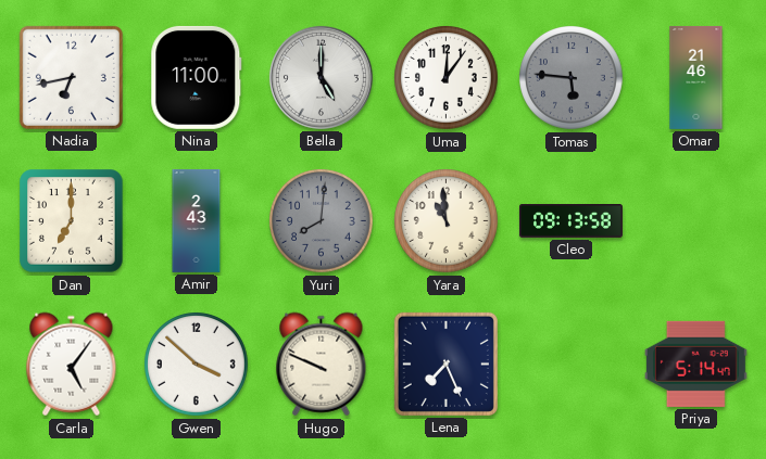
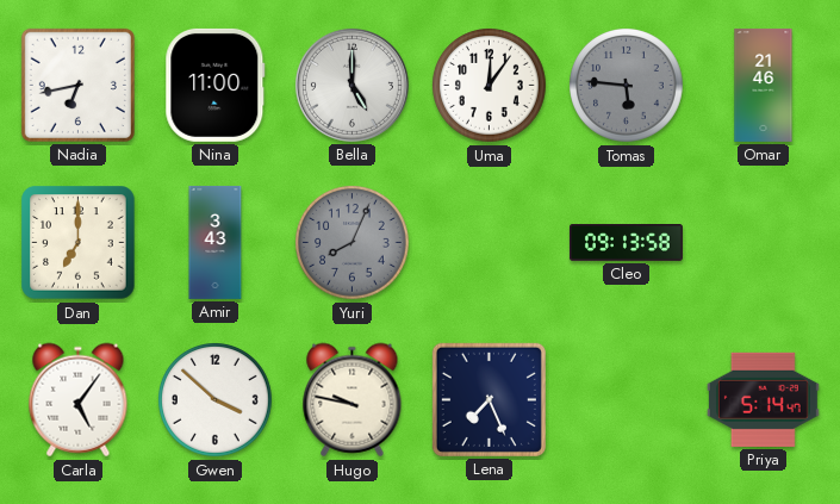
Amir: 2:43 -> 3:43
Yuri: 8:01 -> 8:04
Yara: 10:59 -> none
Hugo: 9:49 -> 9:47
